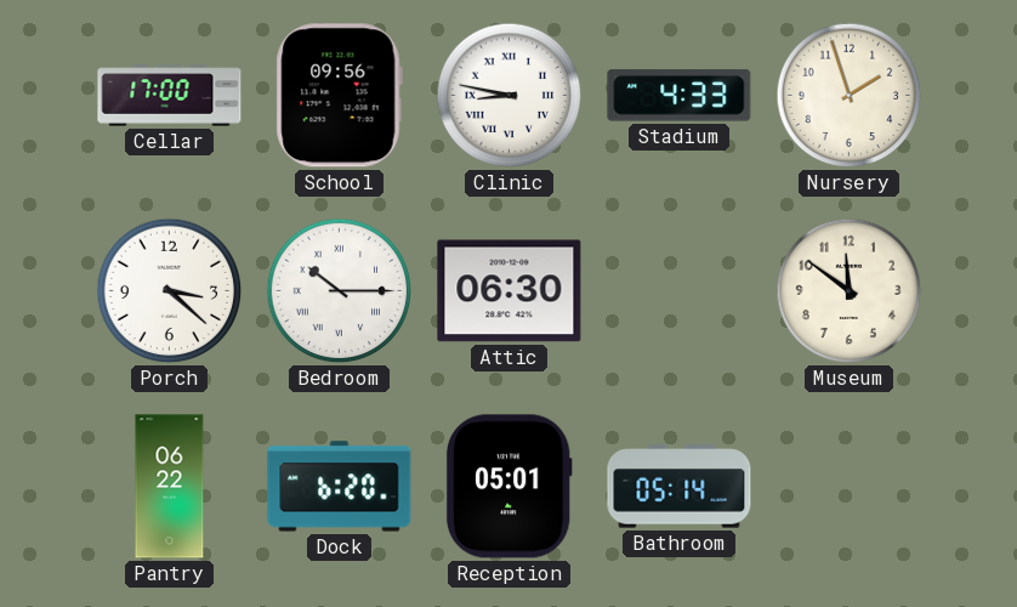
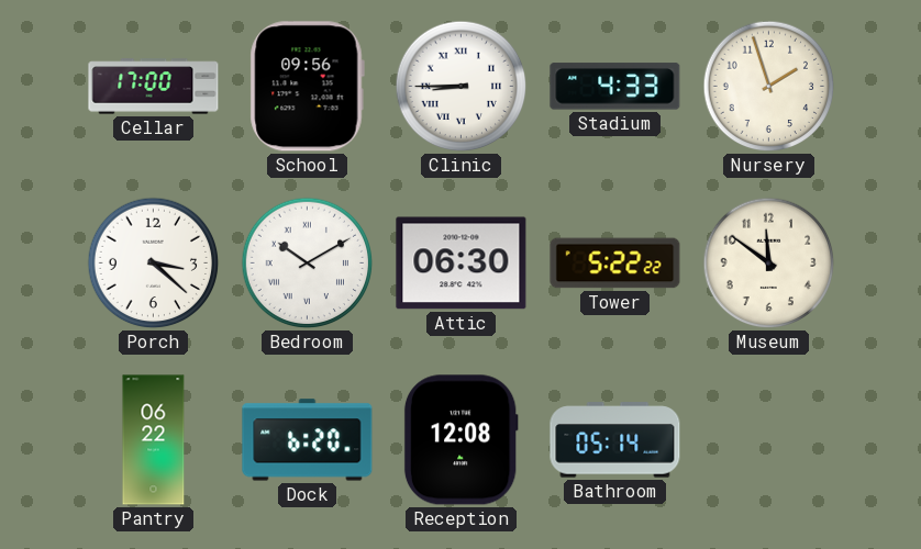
Clinic: 8:47 -> 8:45
Bedroom: 10:15 -> 10:10
Tower: none -> 5:22
Reception: 05:01 -> 12:08
